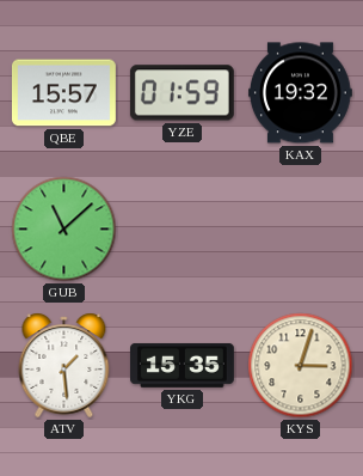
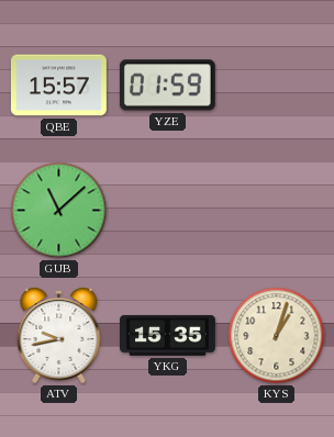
KAX: 19:32 -> none
ATV: 1:29 -> 9:43
KYS: 3:03 -> 1:03
